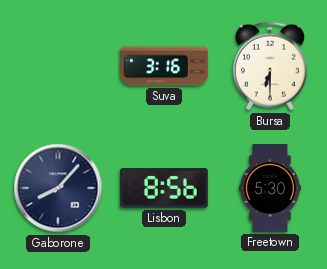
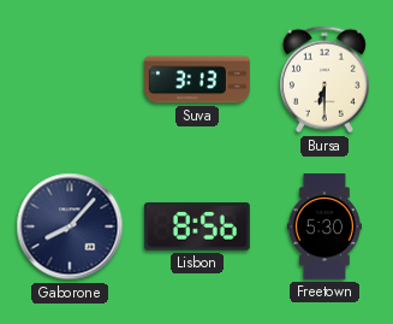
Suva: 3:16 -> 3:13
